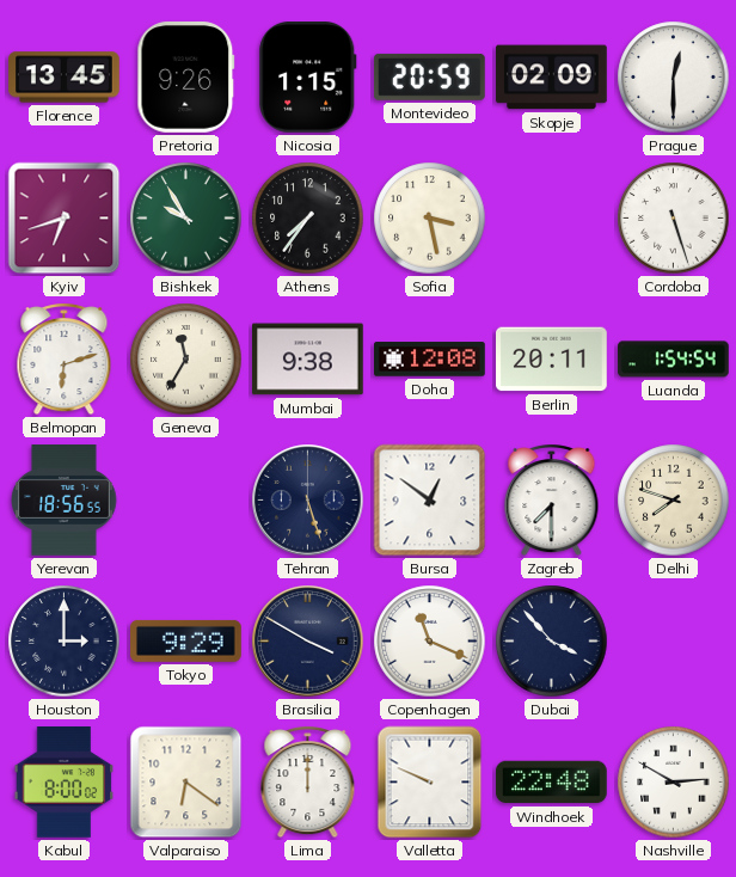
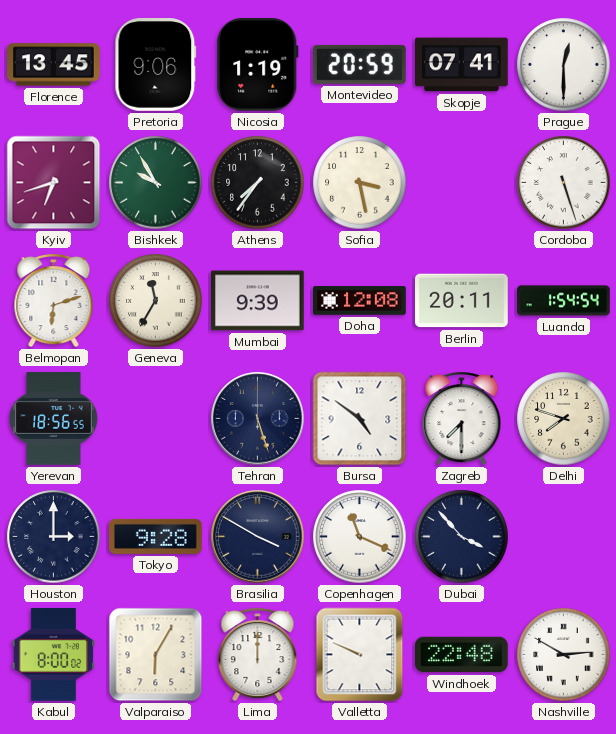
Pretoria: 9:26 -> 9:06
Nicosia: 1:15 -> 1:19
Skopje: 02:09 -> 07:41
Mumbai: 9:38 -> 9:39
Bursa: 12:51 -> 4:51
Tokyo: 9:29 -> 9:28
Valparaiso: 6:21 -> 6:05
